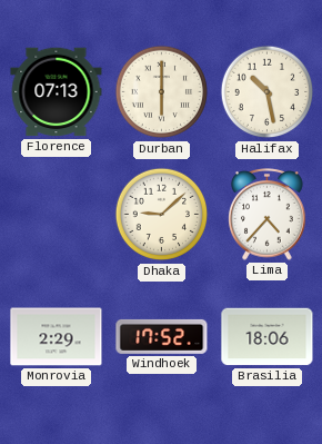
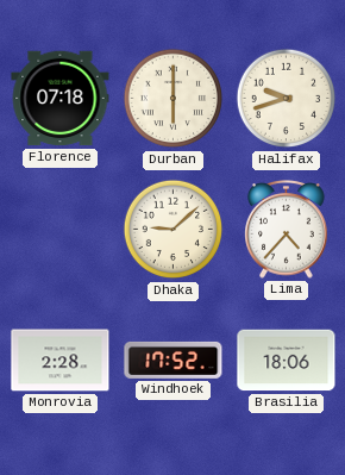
Florence: 07:13 -> 07:18
Halifax: 10:28 -> 9:42
Monrovia: 2:29 -> 2:28
